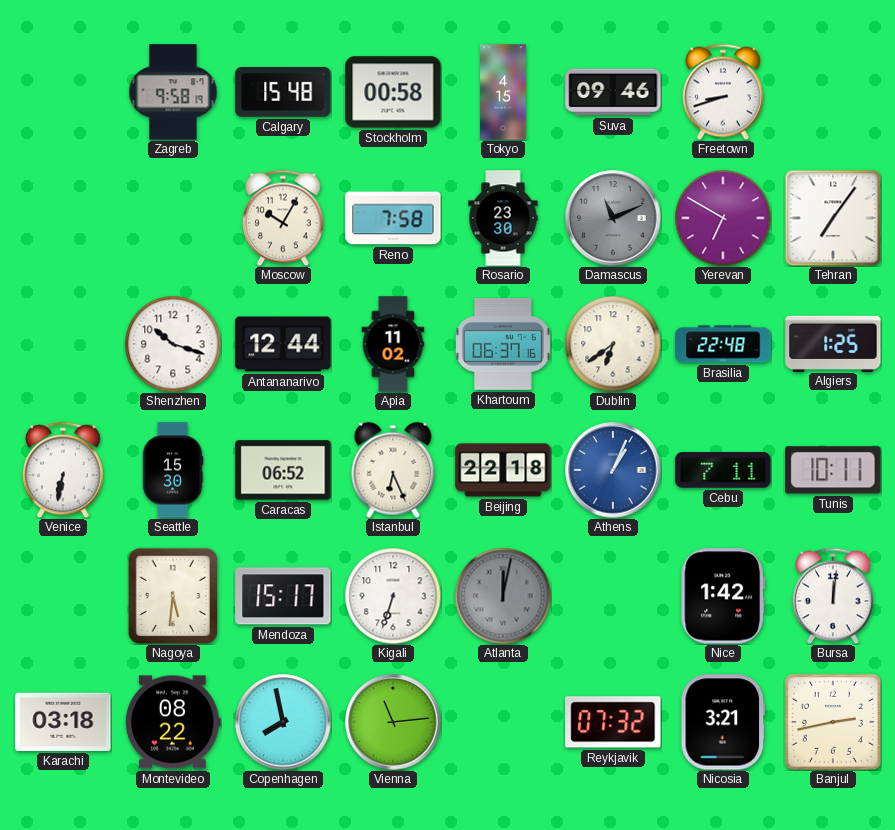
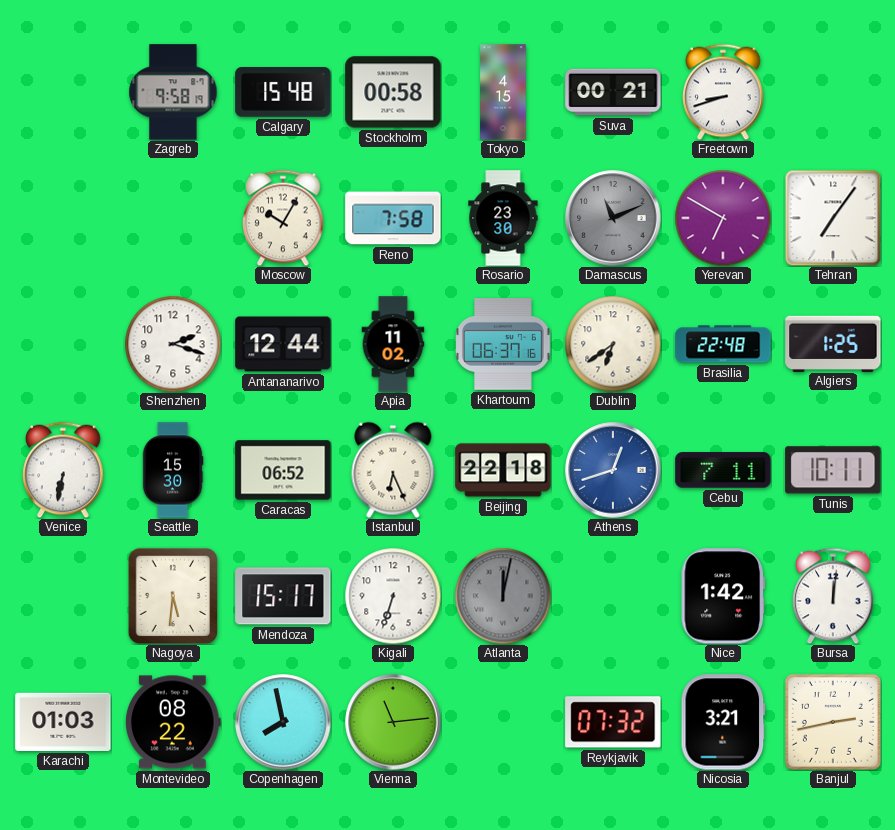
Suva: 09:46 -> 00:21
Shenzhen: 10:18 -> 2:18
Athens: 1:04 -> 12:42
Karachi: 03:18 -> 01:03
